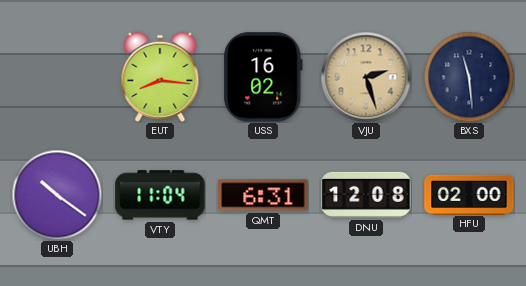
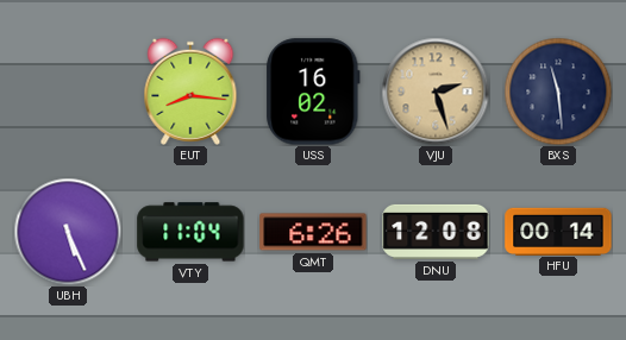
UBH: 10:21 -> 5:26
QMT: 6:31 -> 6:26
HFU: 02:00 -> 00:14
